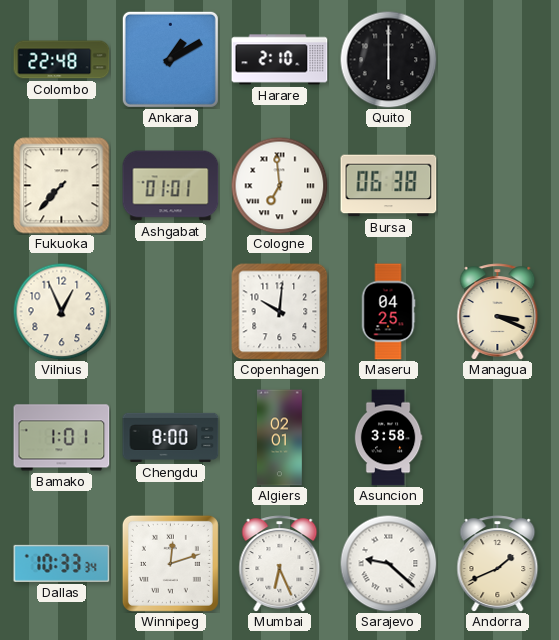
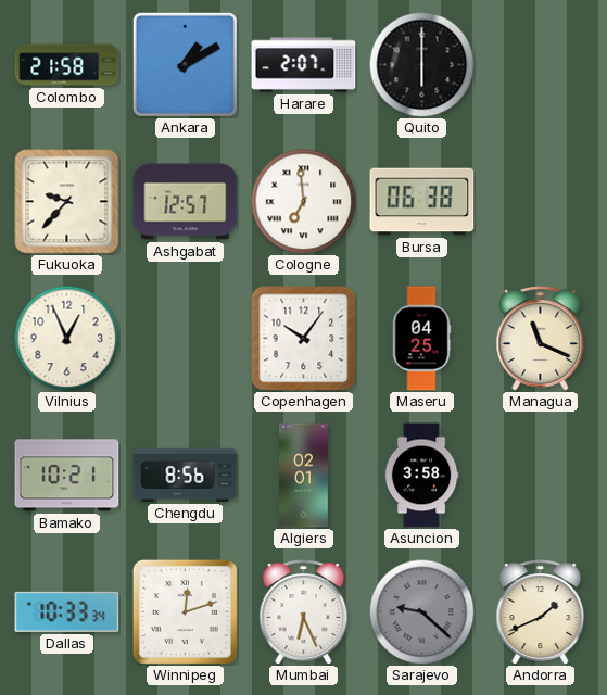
Colombo: 22:48 -> 21:58
Harare: 2:10 -> 2:07
Fukuoka: 7:37 -> 9:37
Ashgabat: 01:01 -> 12:57
Copenhagen: 10:01 -> 10:06
Managua: 3:19 -> 11:19
Bamako: 1:01 -> 10:21
Chengdu: 8:00 -> 8:56
Sarajevo dial: white -> grey
